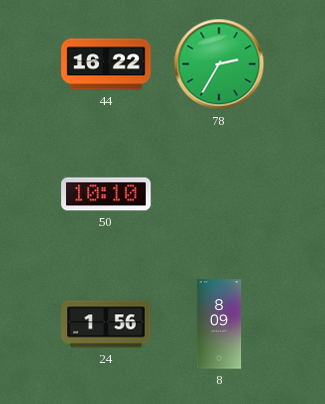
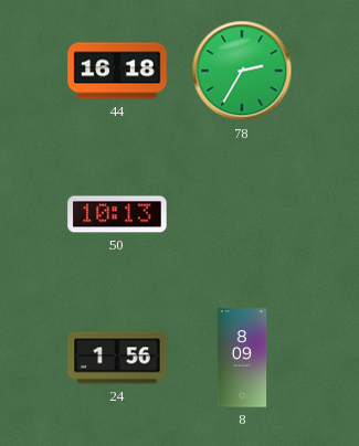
44: 16:22 -> 16:18
50: 10:10 -> 10:13
